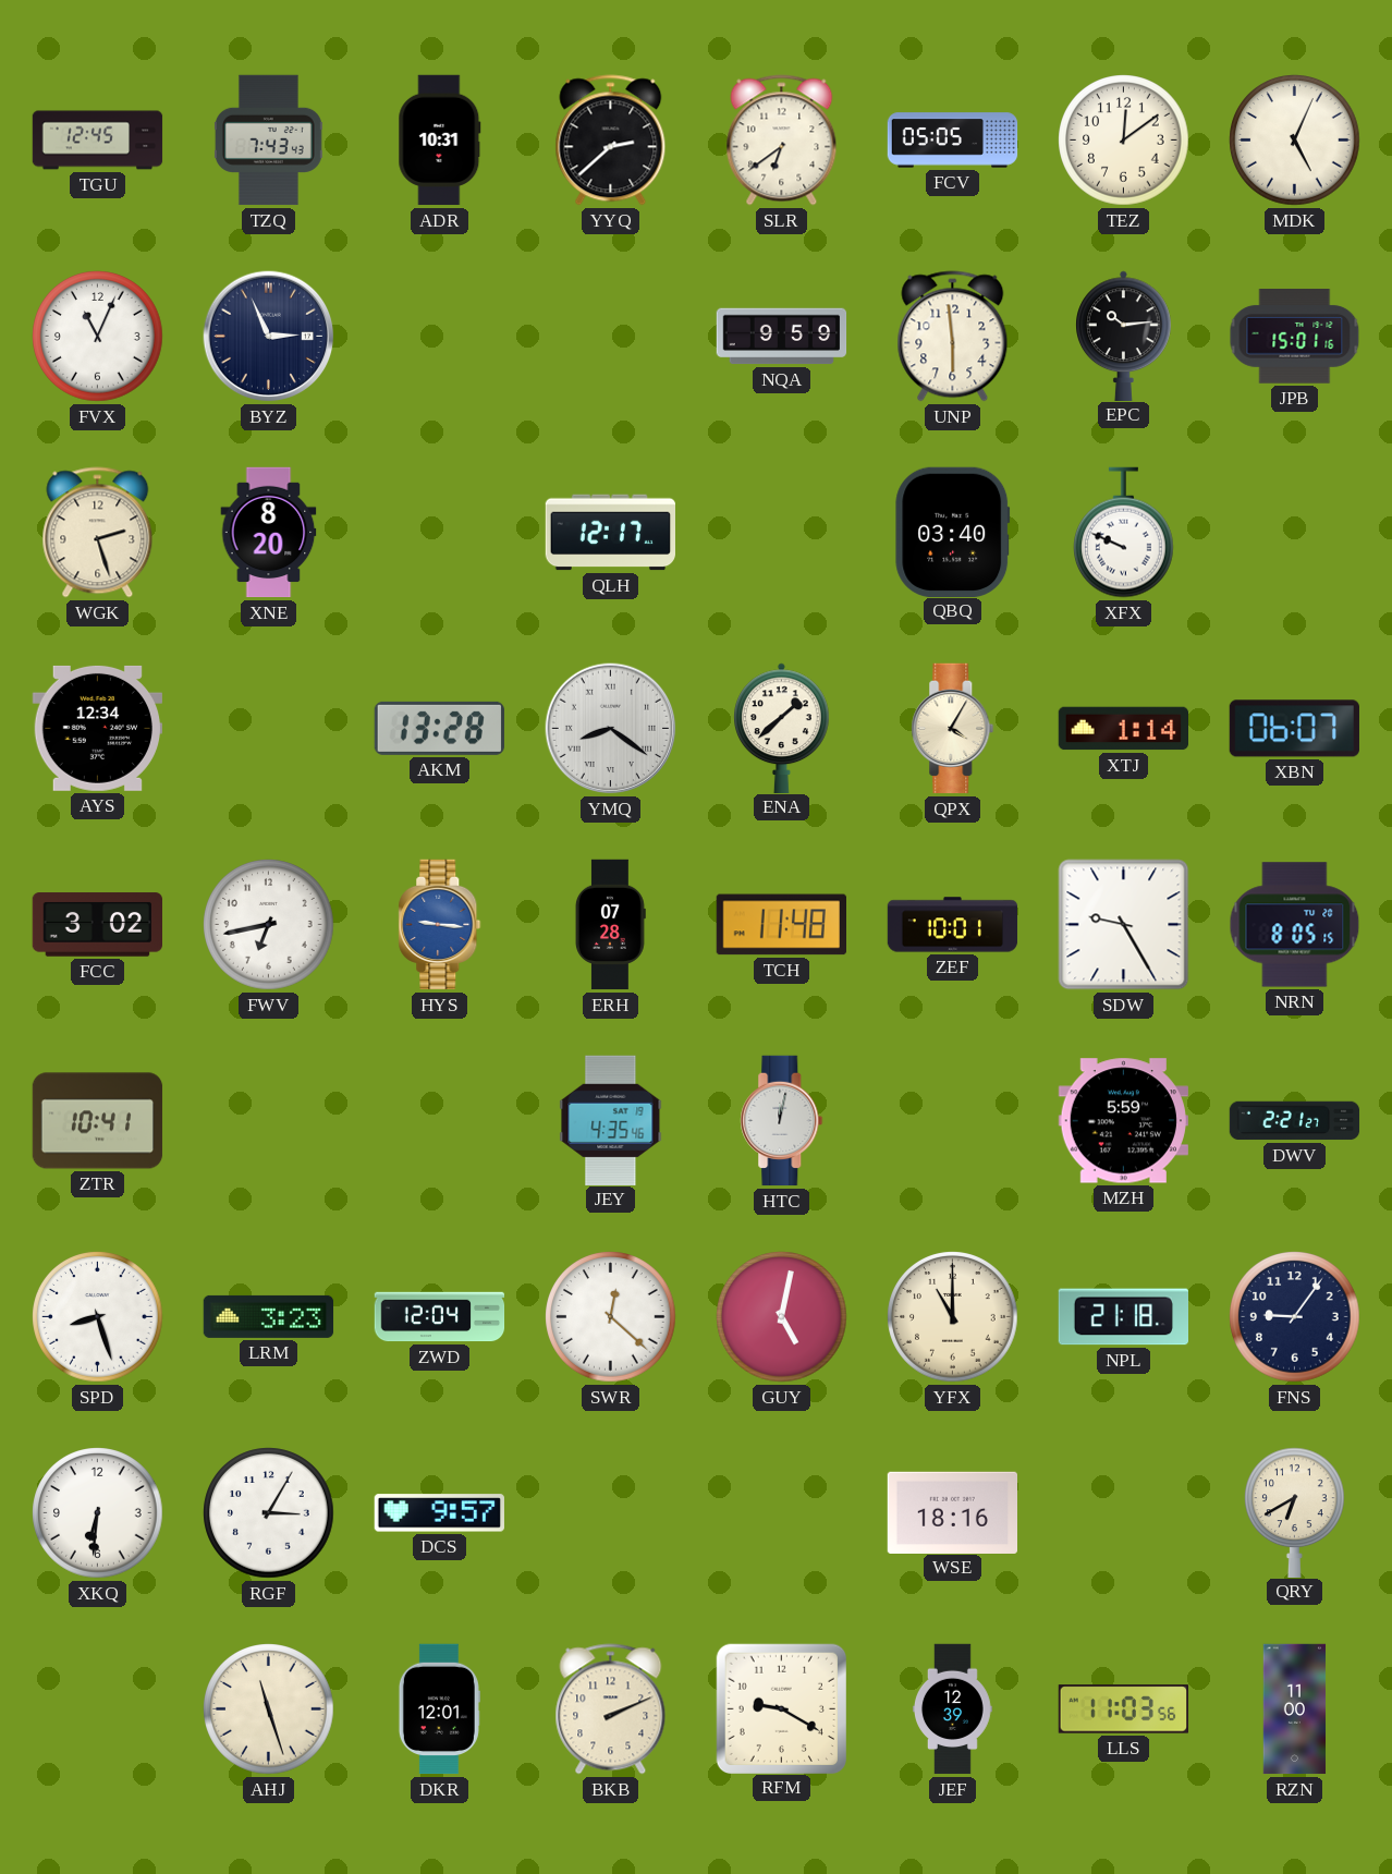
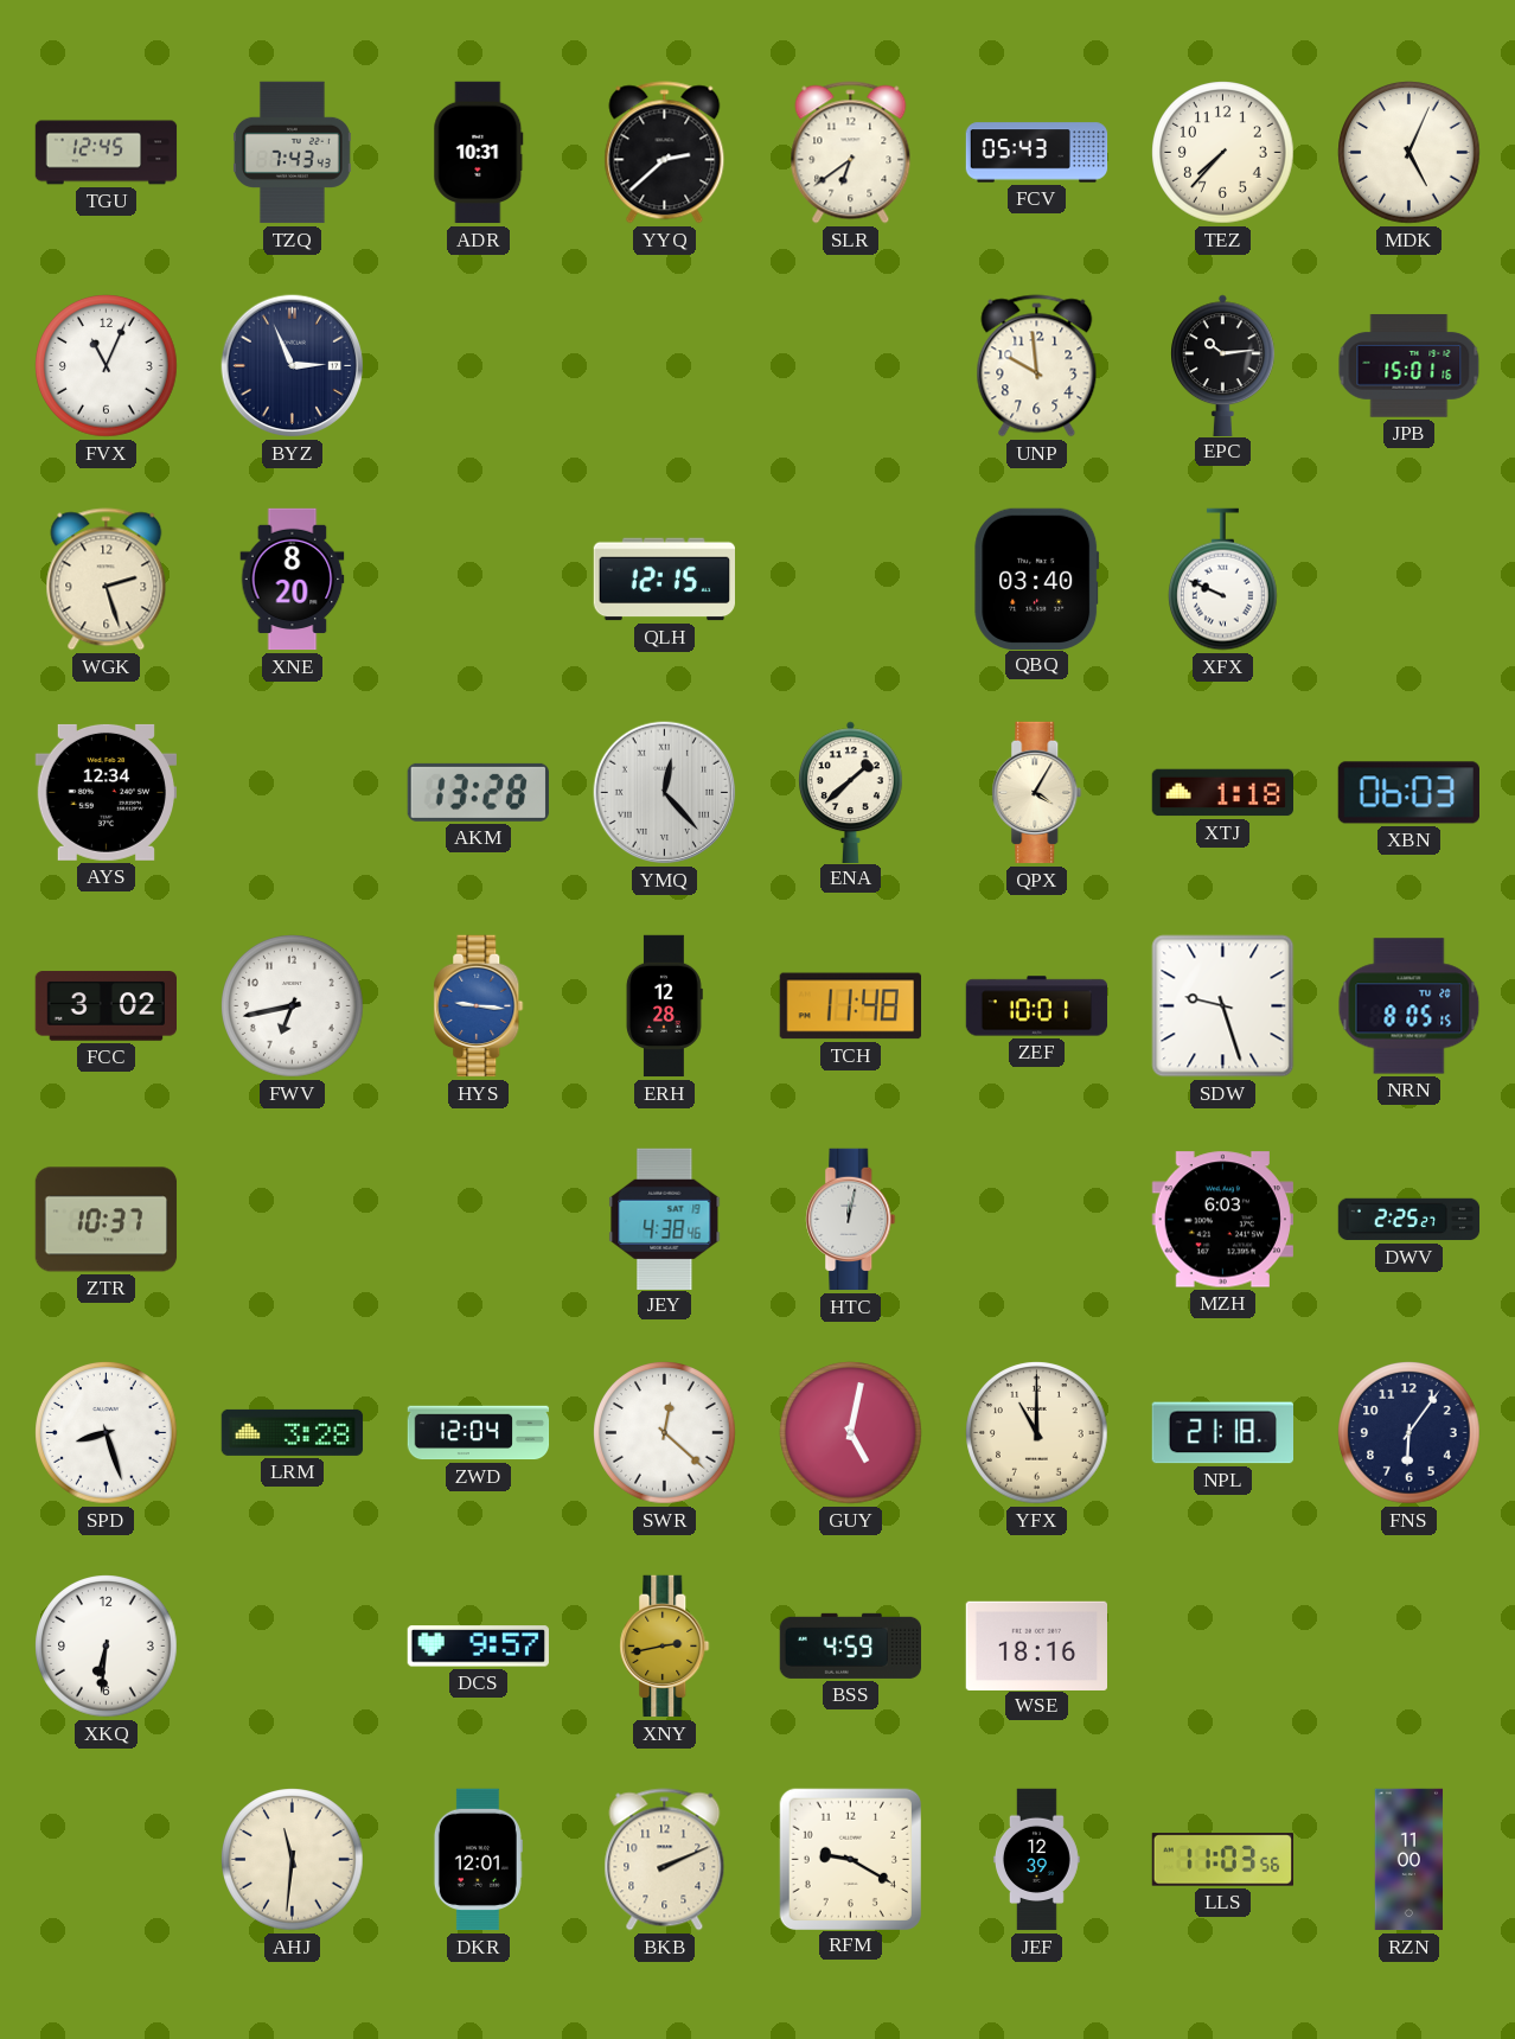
FCV: 05:05 -> 05:43
TEZ: 12:09 -> 7:37
NQA: 9:59 -> none
UNP: 5:59 -> 9:59
QLH: 12:17 -> 12:15
YMQ: 8:21 -> 12:23
XTJ: 1:14 -> 1:18
XBN: 06:07 -> 06:03
ERH: 07:28 -> 12:28
SDW: 9:25 -> 9:27
ZTR: 10:41 -> 10:37
JEY: 4:35 -> 4:38
MZH: 5:59 -> 6:03
DWV: 2:21 -> 2:25
LRM: 3:23 -> 3:28
FNS: 9:06 -> 6:06
RGF: 3:05 -> none
XNY: none -> 2:43
BSS: none -> 4:59
QRY: 6:40 -> none
AHJ: 11:27 -> 11:31
